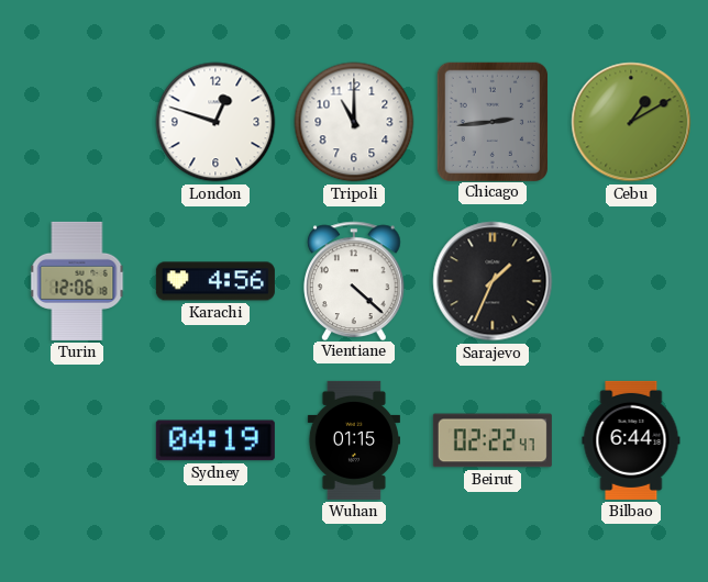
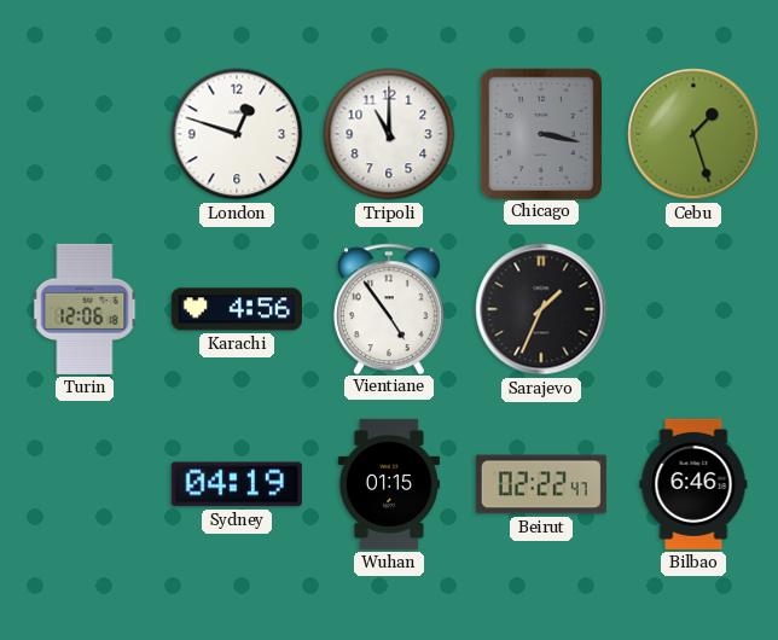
Chicago: 2:44 -> 3:17
Cebu: 1:10 -> 1:27
Vientiane: 4:22 -> 4:54
Bilbao: 6:44 -> 6:46
